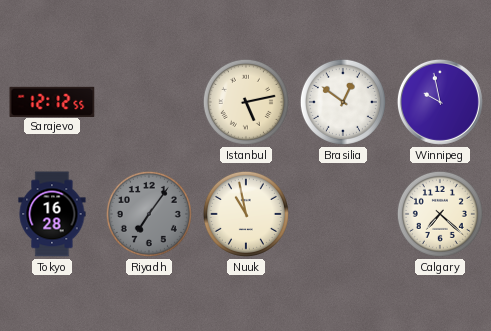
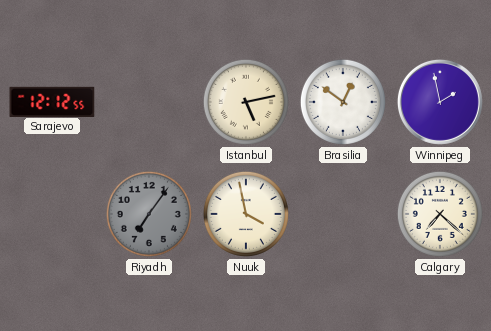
Winnipeg: 9:58 -> 1:58
Tokyo: 16:28 -> none
Nuuk: 10:58 -> 3:58
